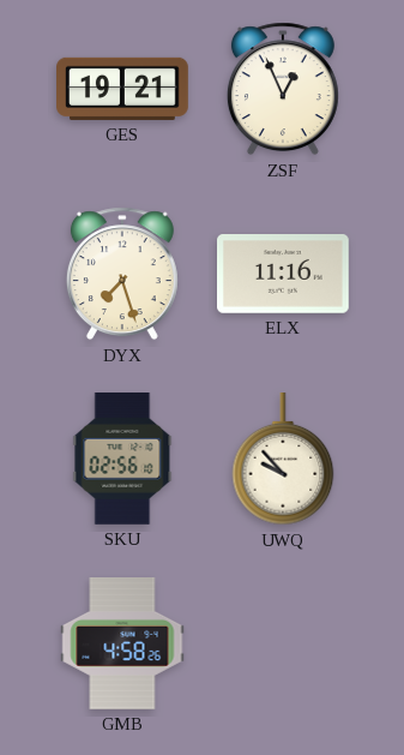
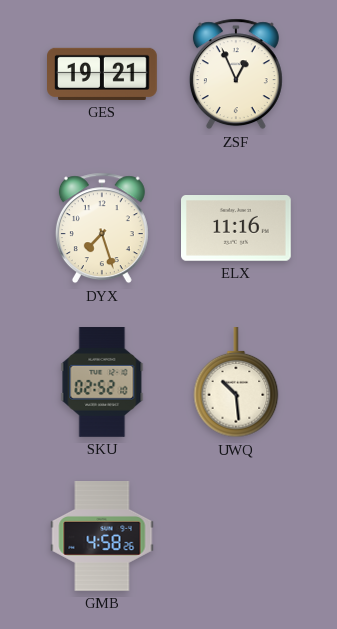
SKU: 02:56 -> 02:52
UWQ: 9:53 -> 10:29
